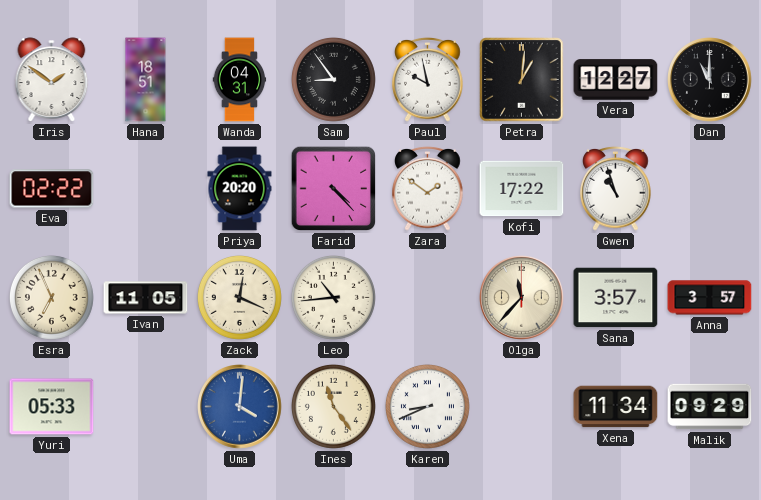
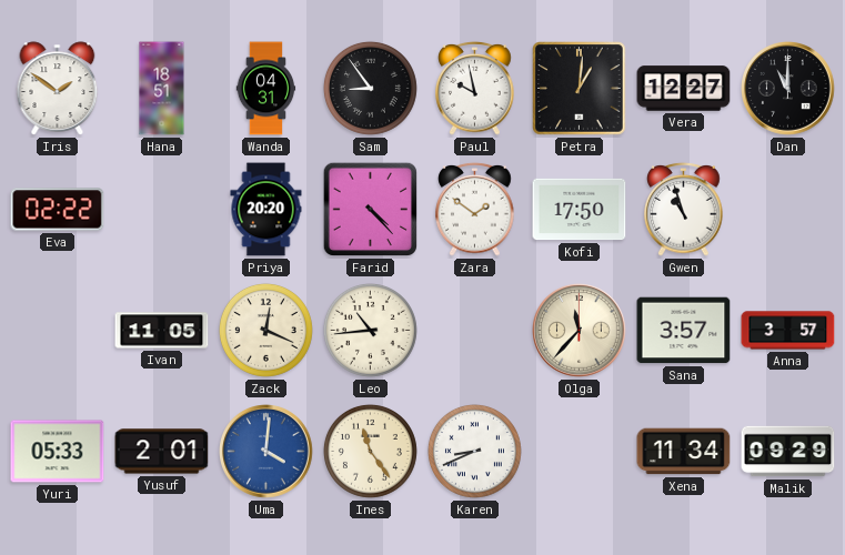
Kofi: 17:22 -> 17:50
Esra: 6:56 -> none
Yusuf: none -> 2:01
